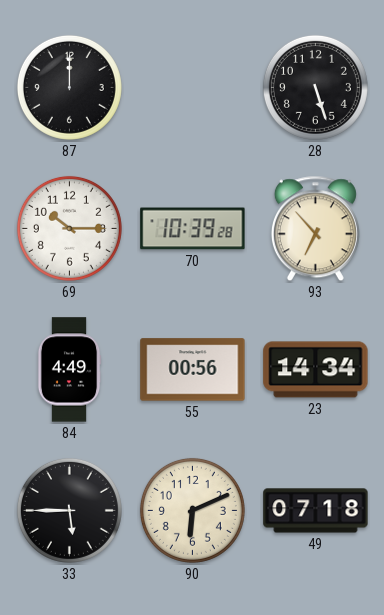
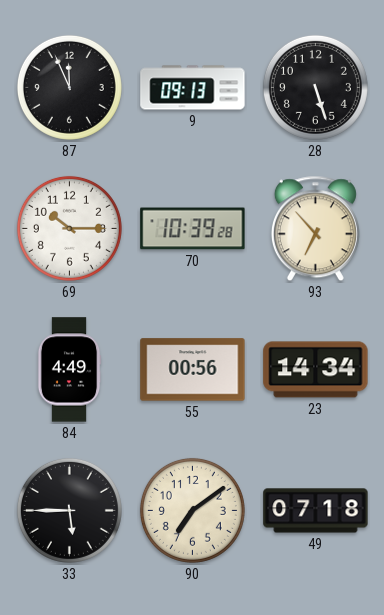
87: 12:00 -> 11:56
9: none -> 09:13
90: 6:11 -> 7:09
